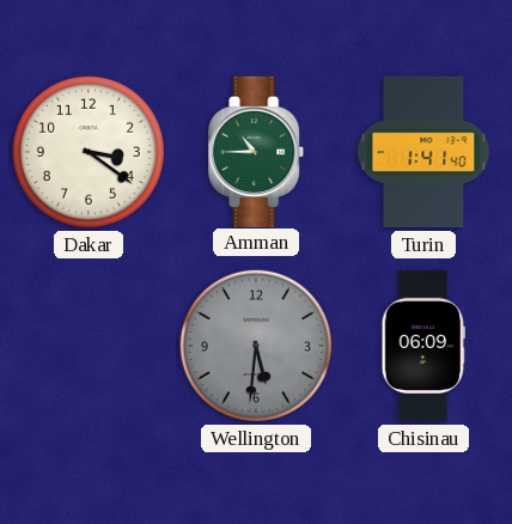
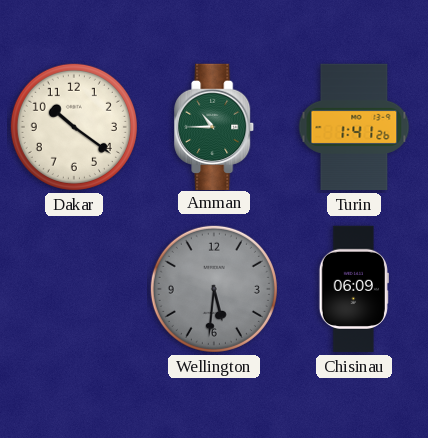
Dakar: 3:21 -> 10:21
Turin: 1:41:40 -> 1:41:26
